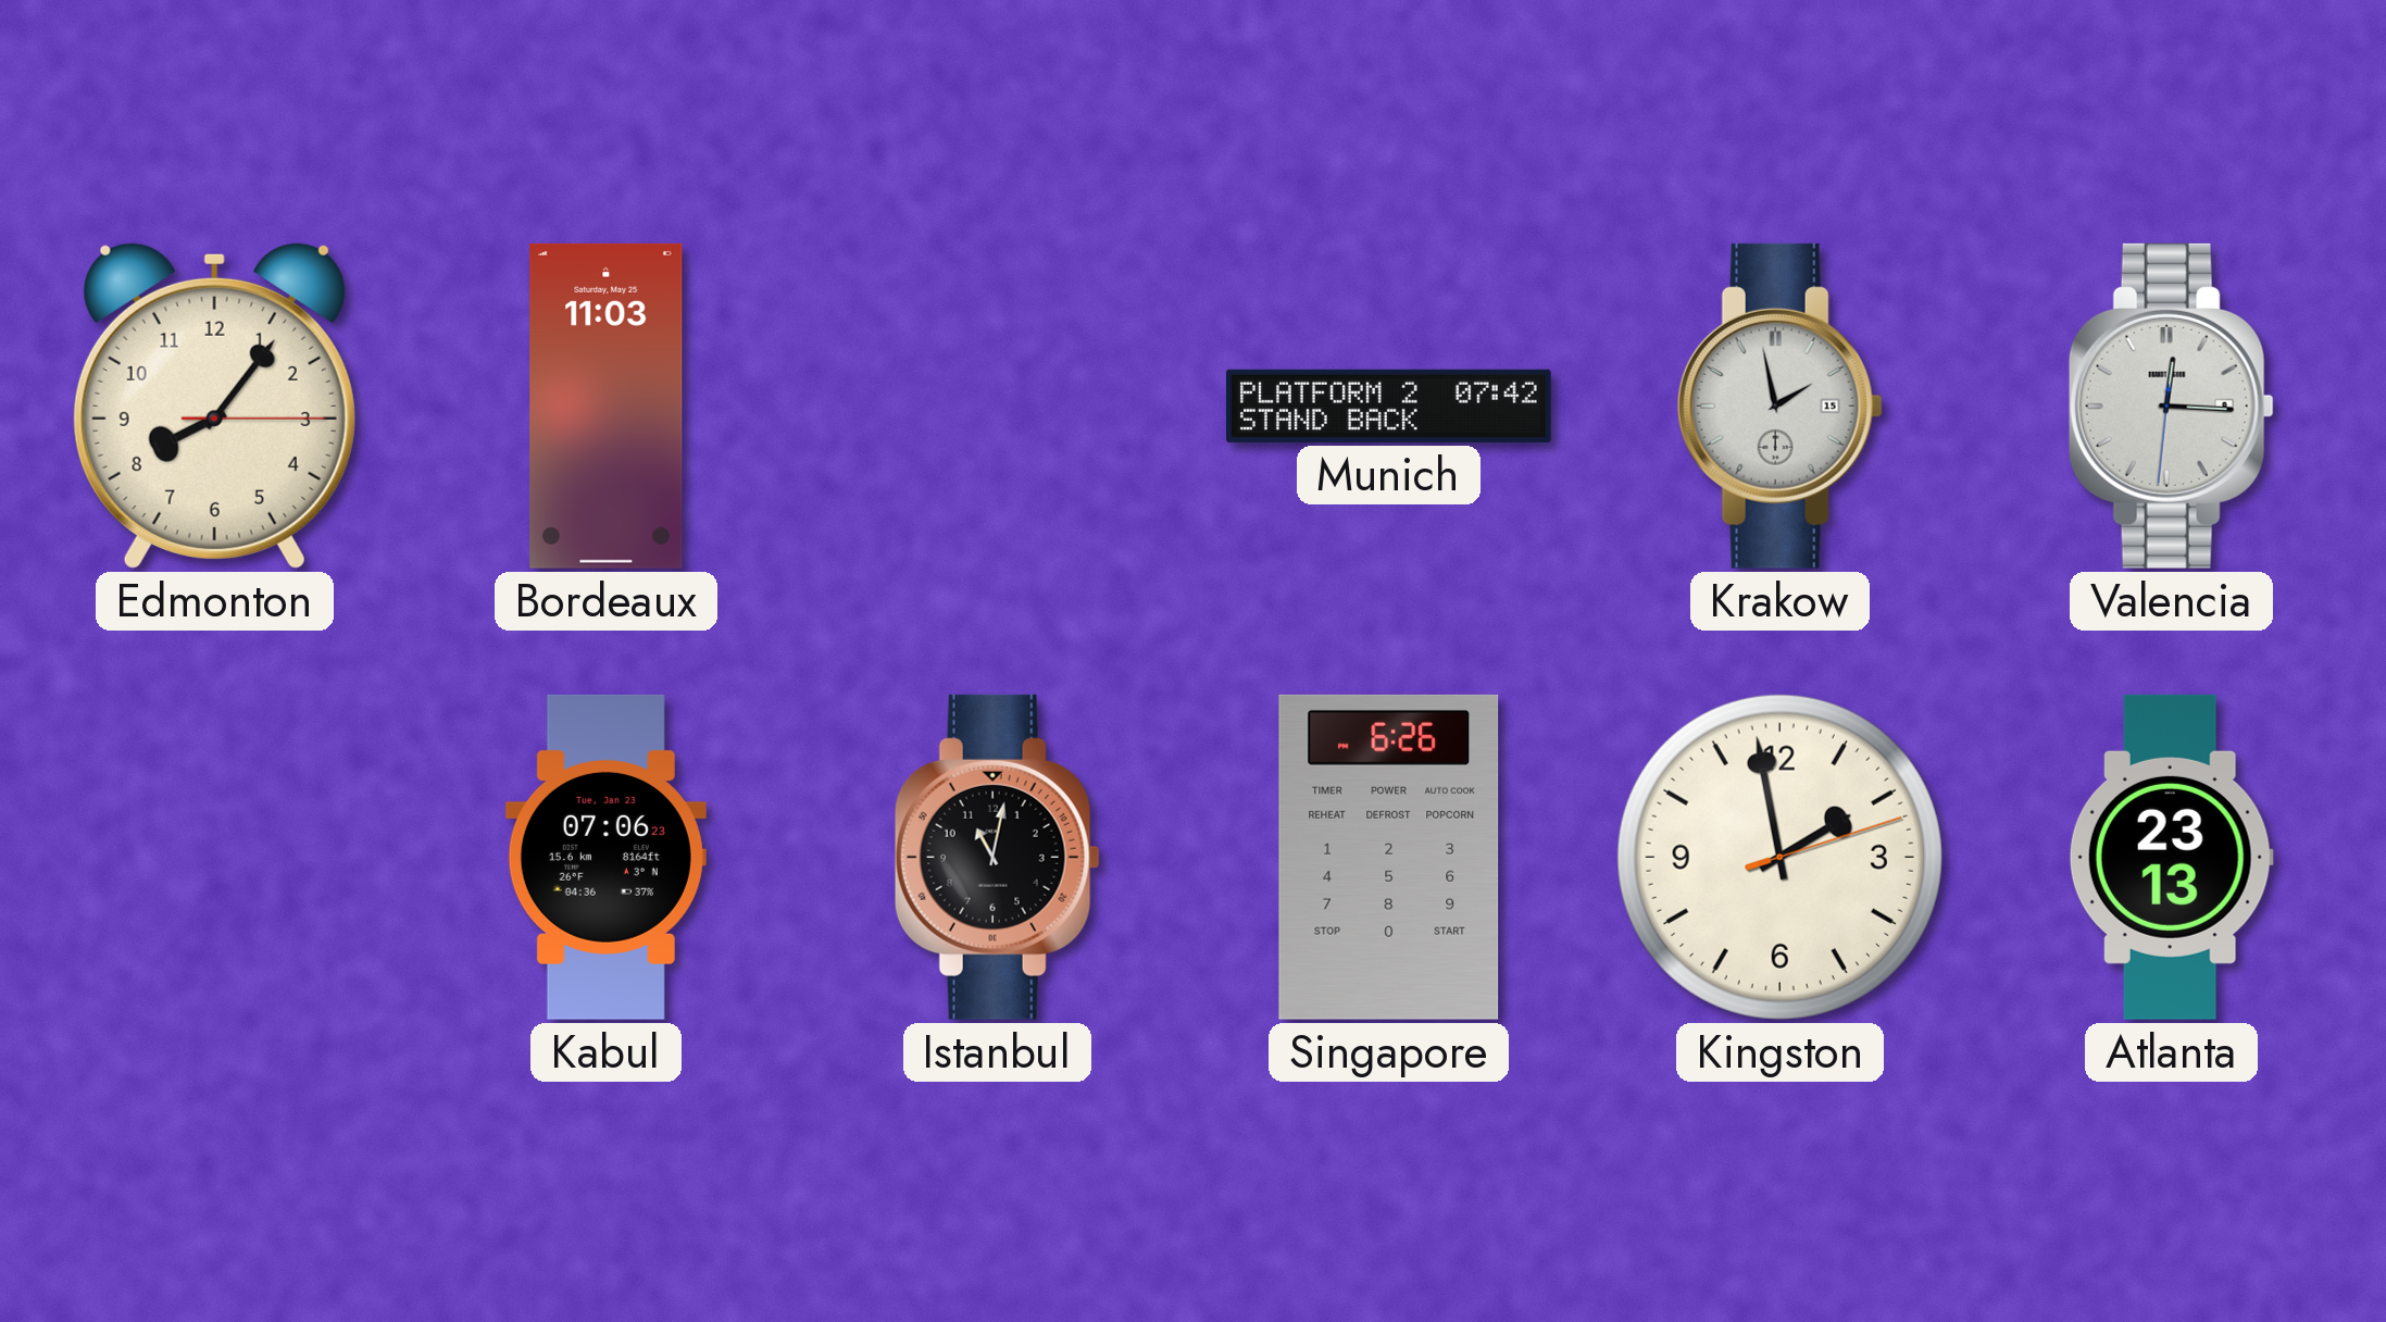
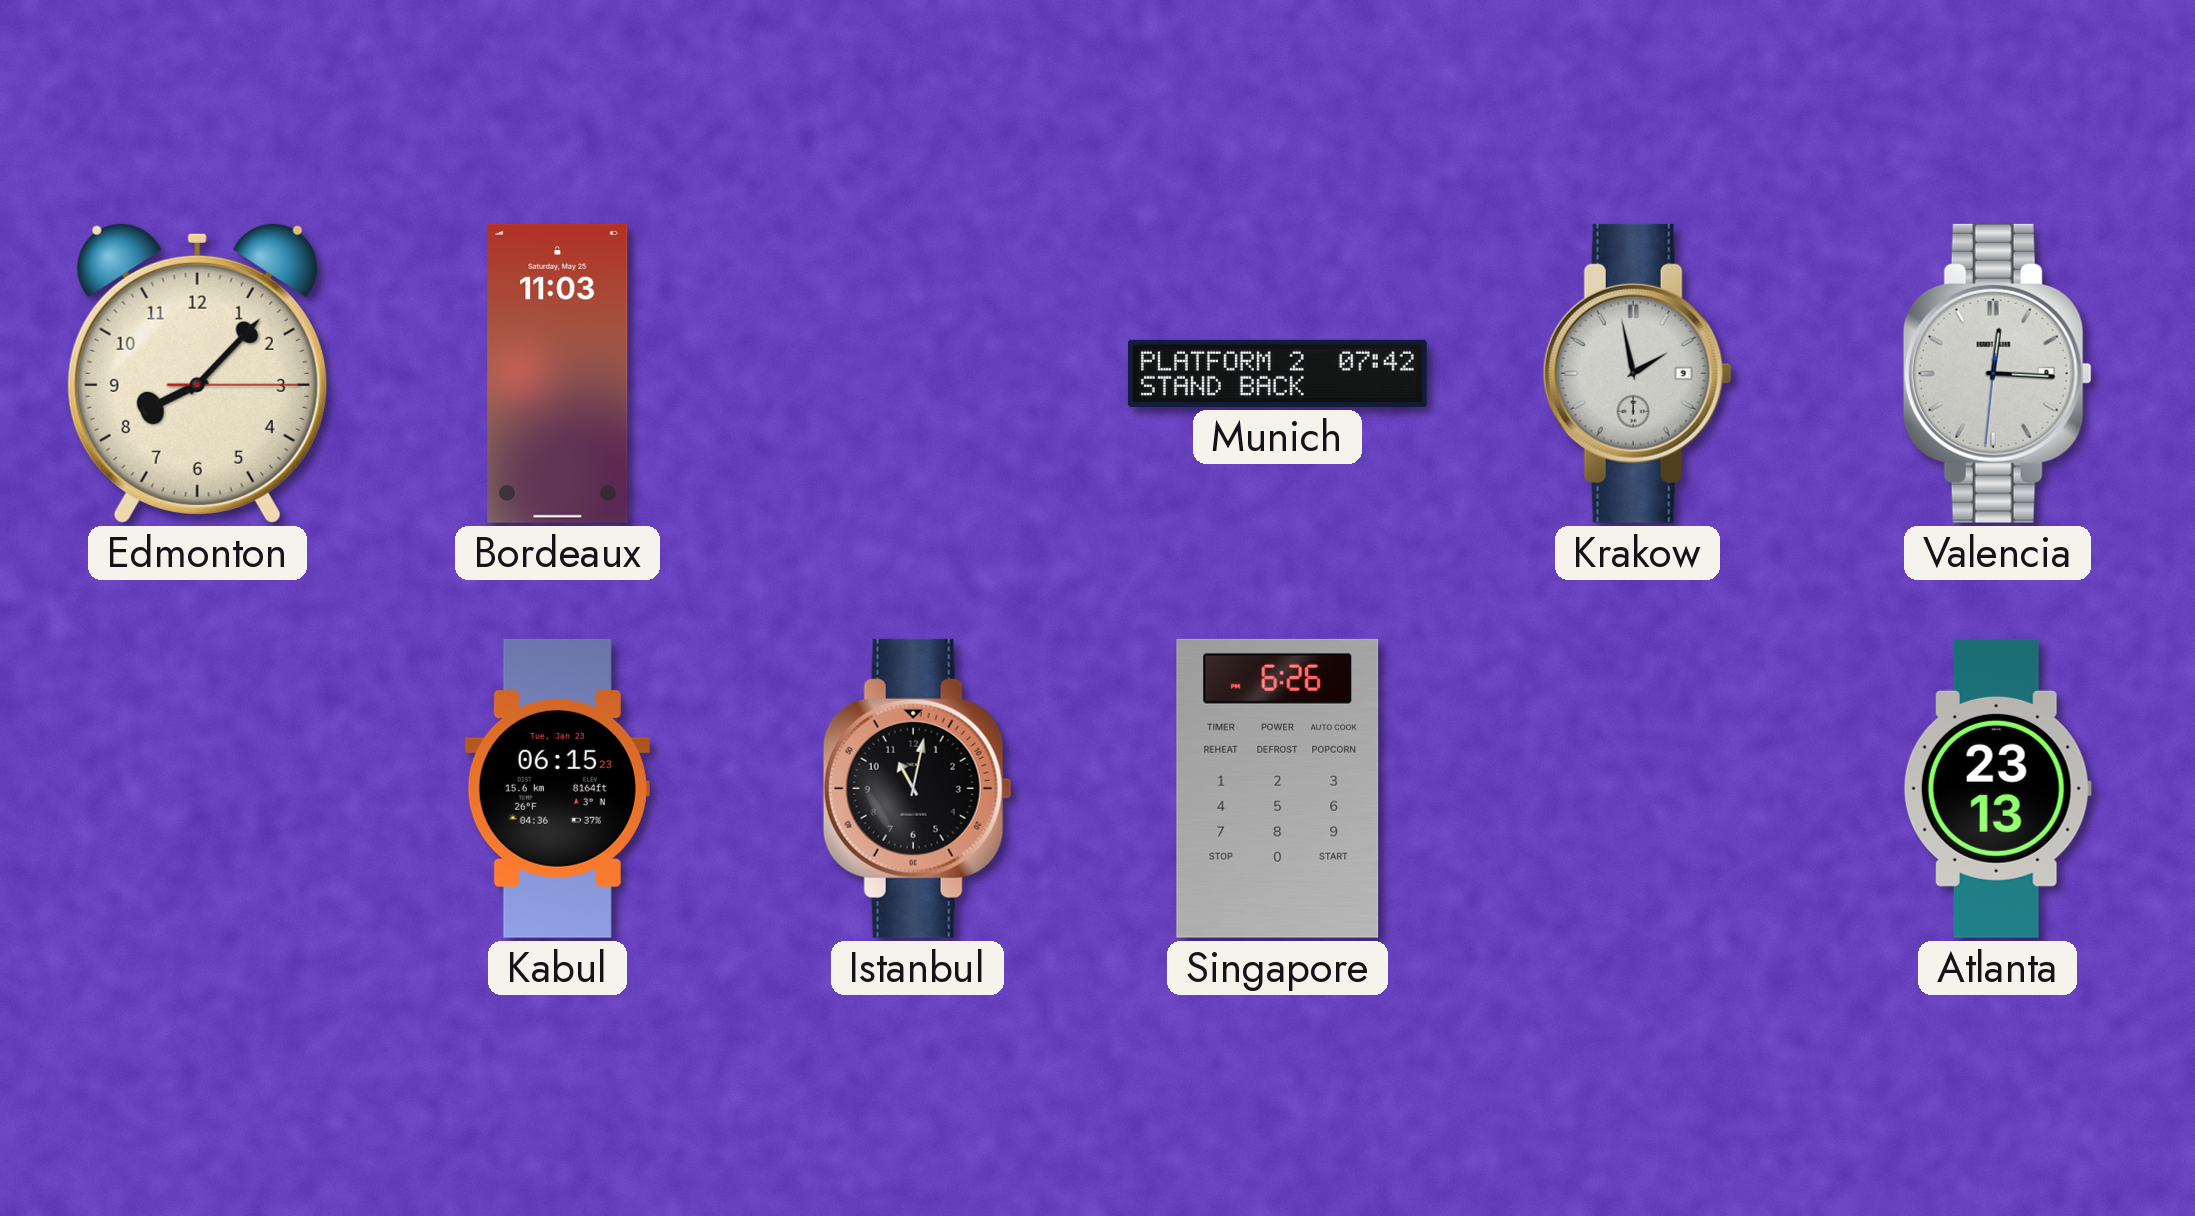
Edmonton: 8:06 -> 8:07
Krakow date: 15 -> 9
Kabul: 07:06 -> 06:15
Kingston: 1:58 -> none
